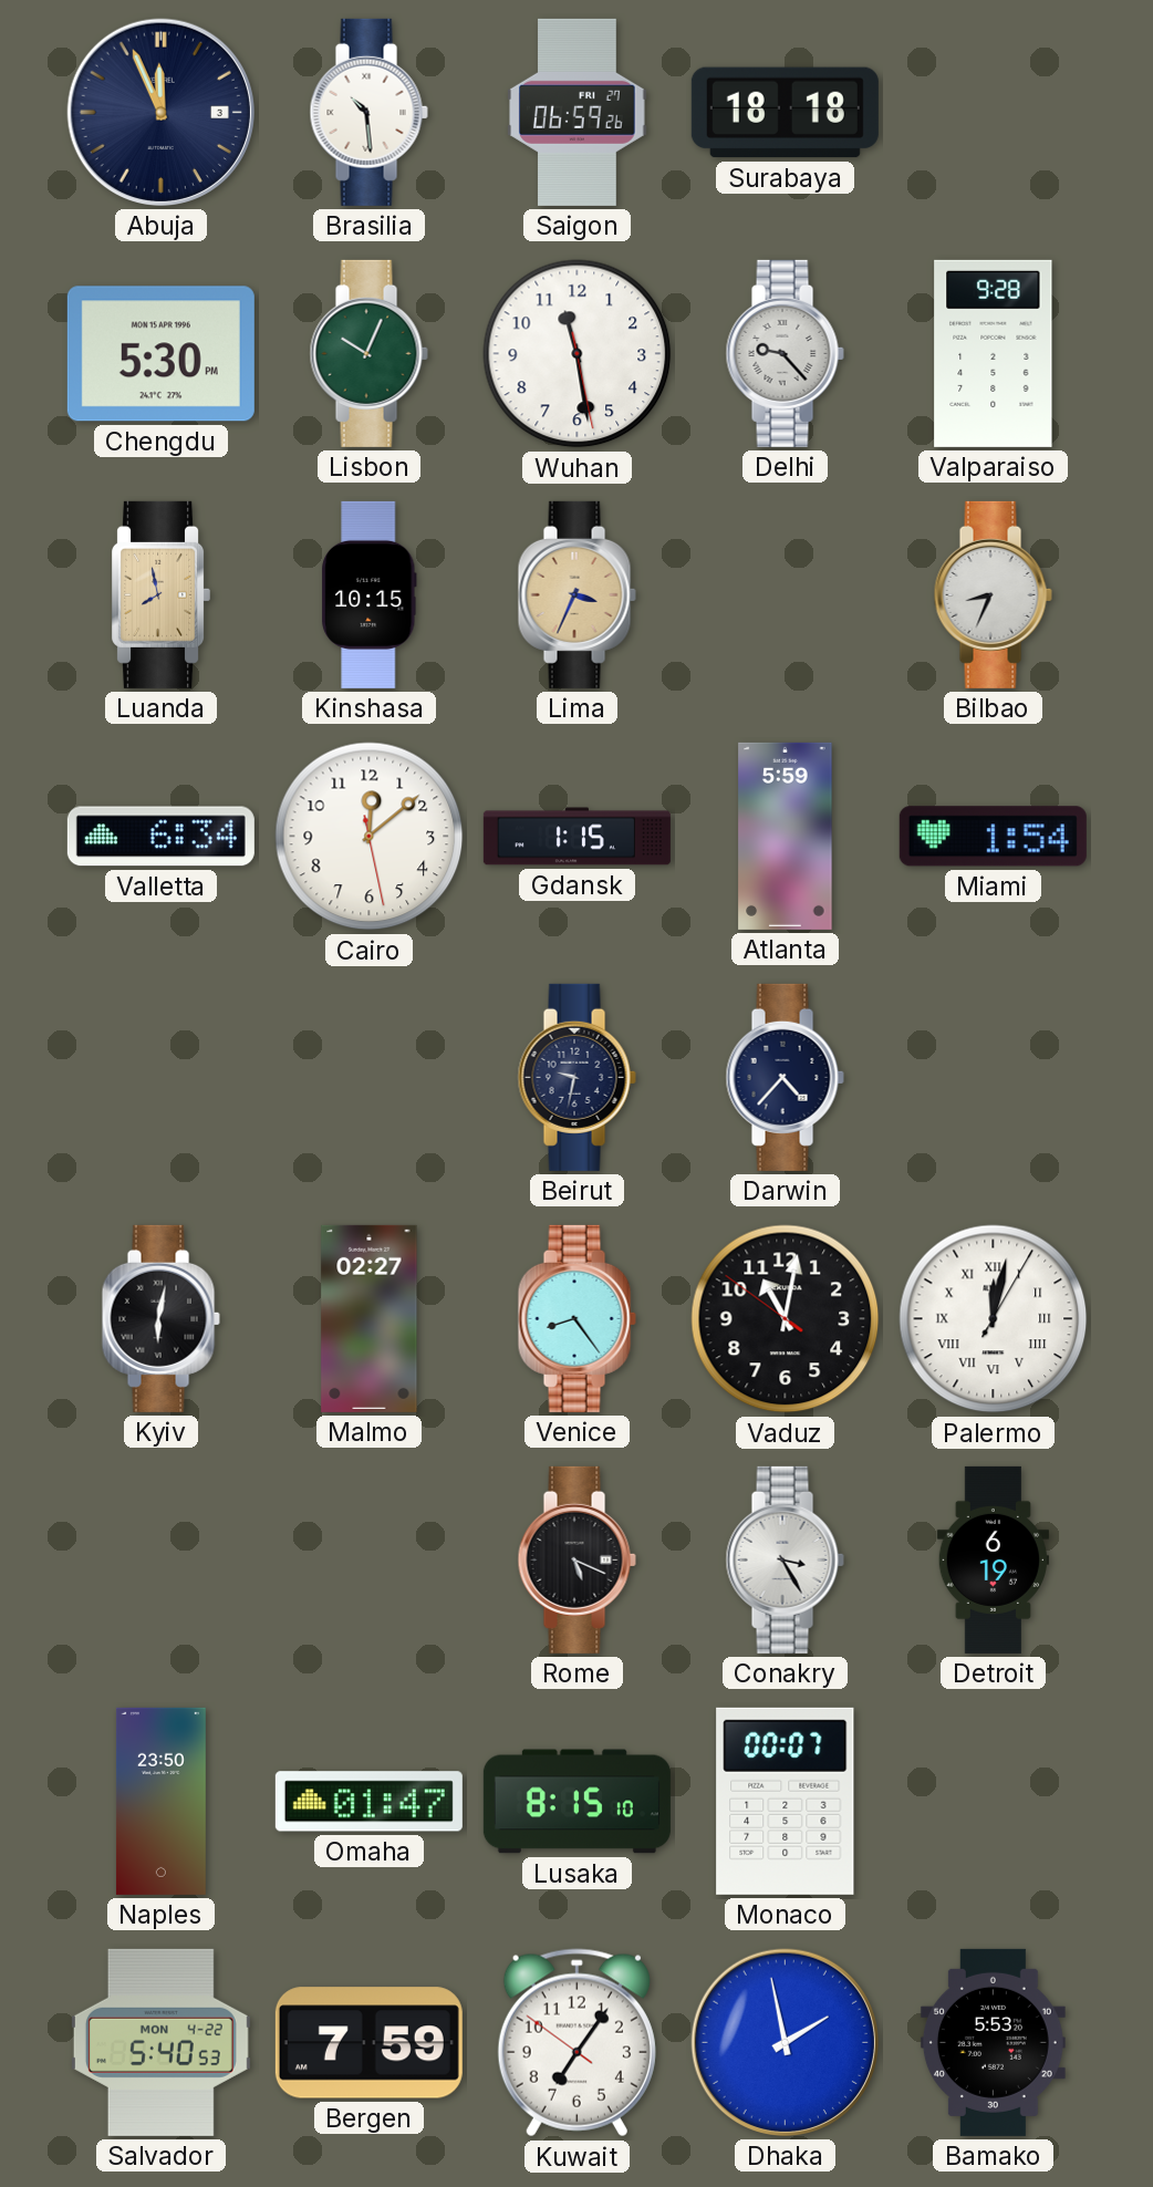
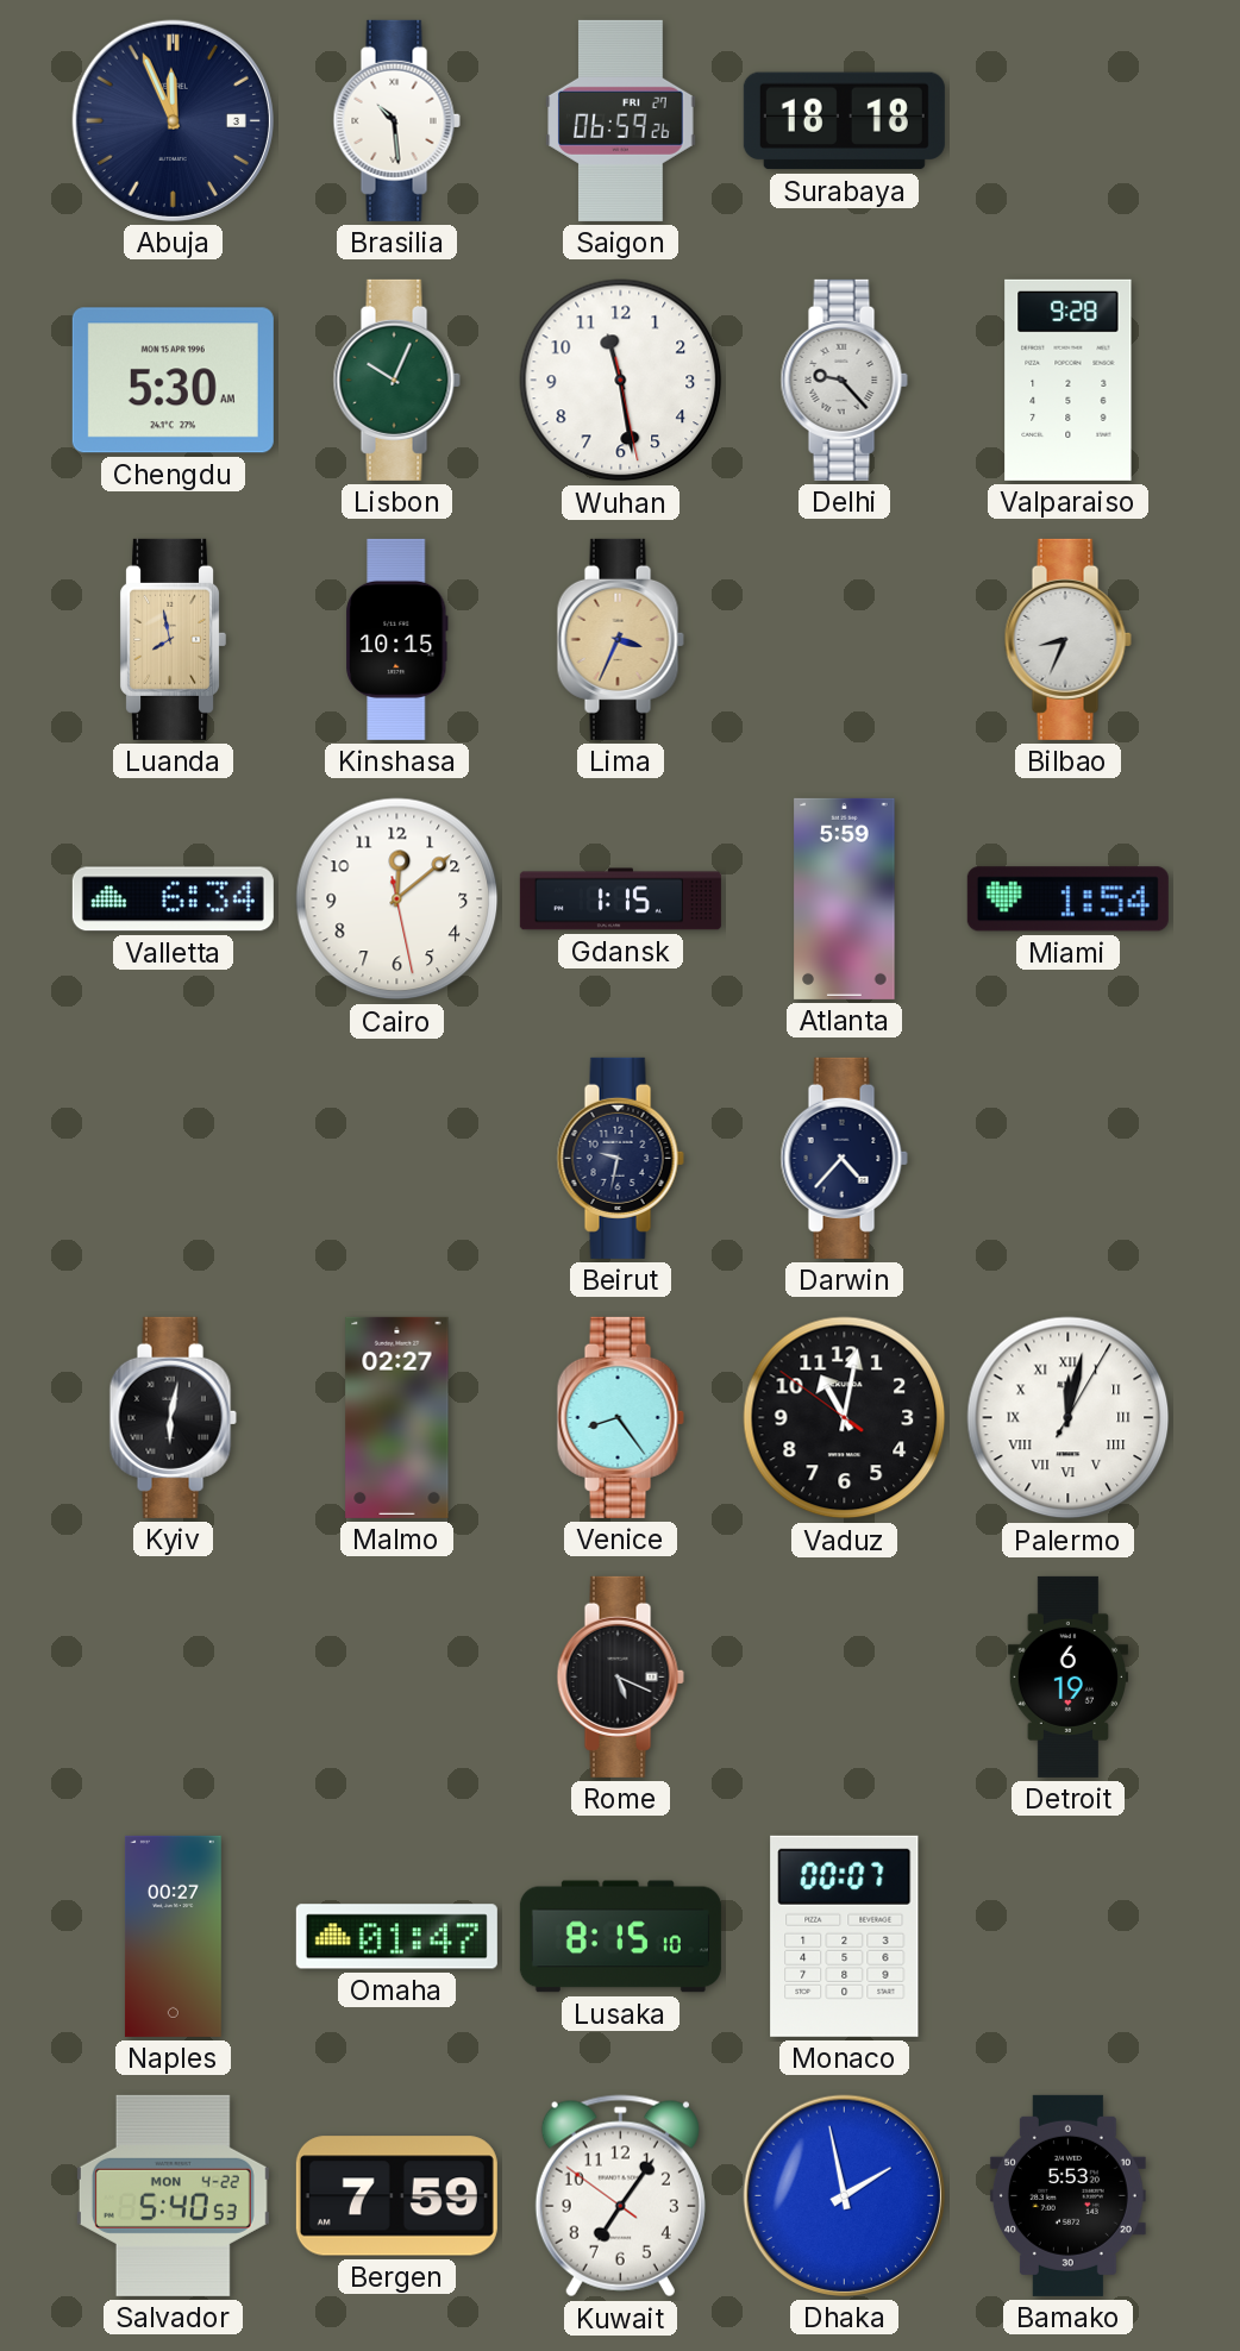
Chengdu: 5:30 PM -> 5:30 AM
Conakry: 3:25 -> none
Naples: 23:50 -> 00:27
